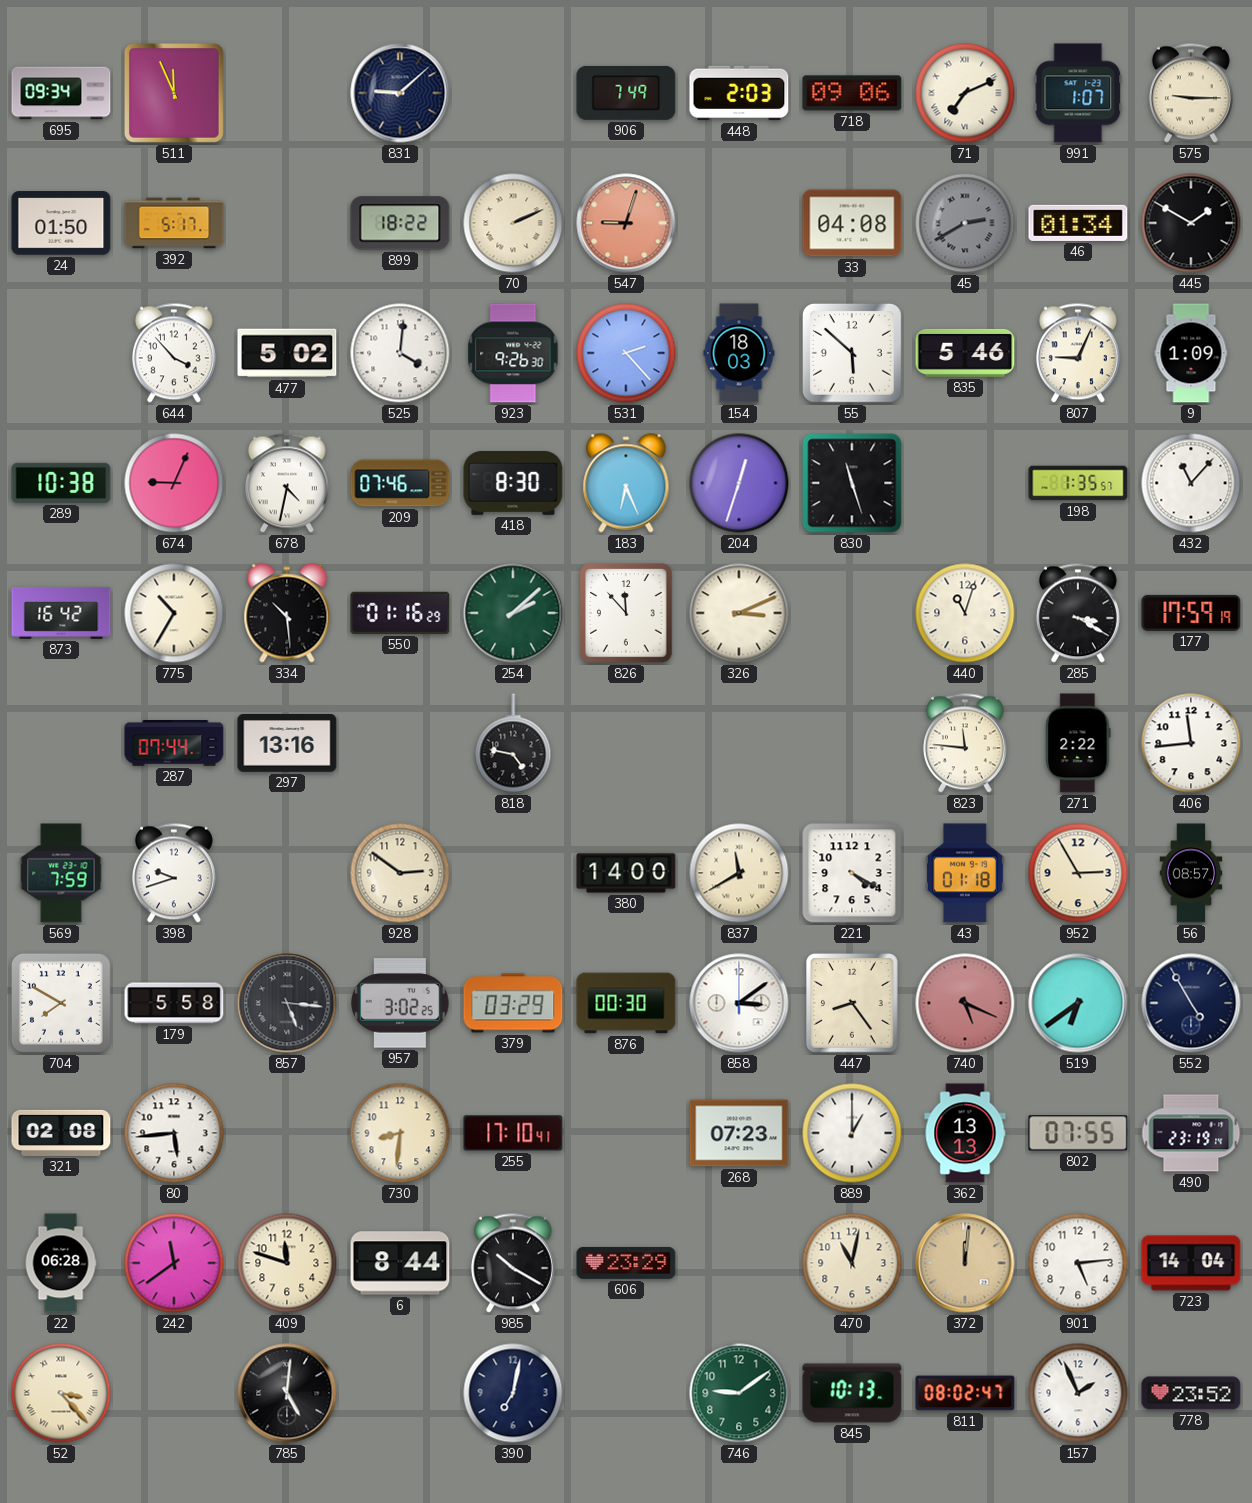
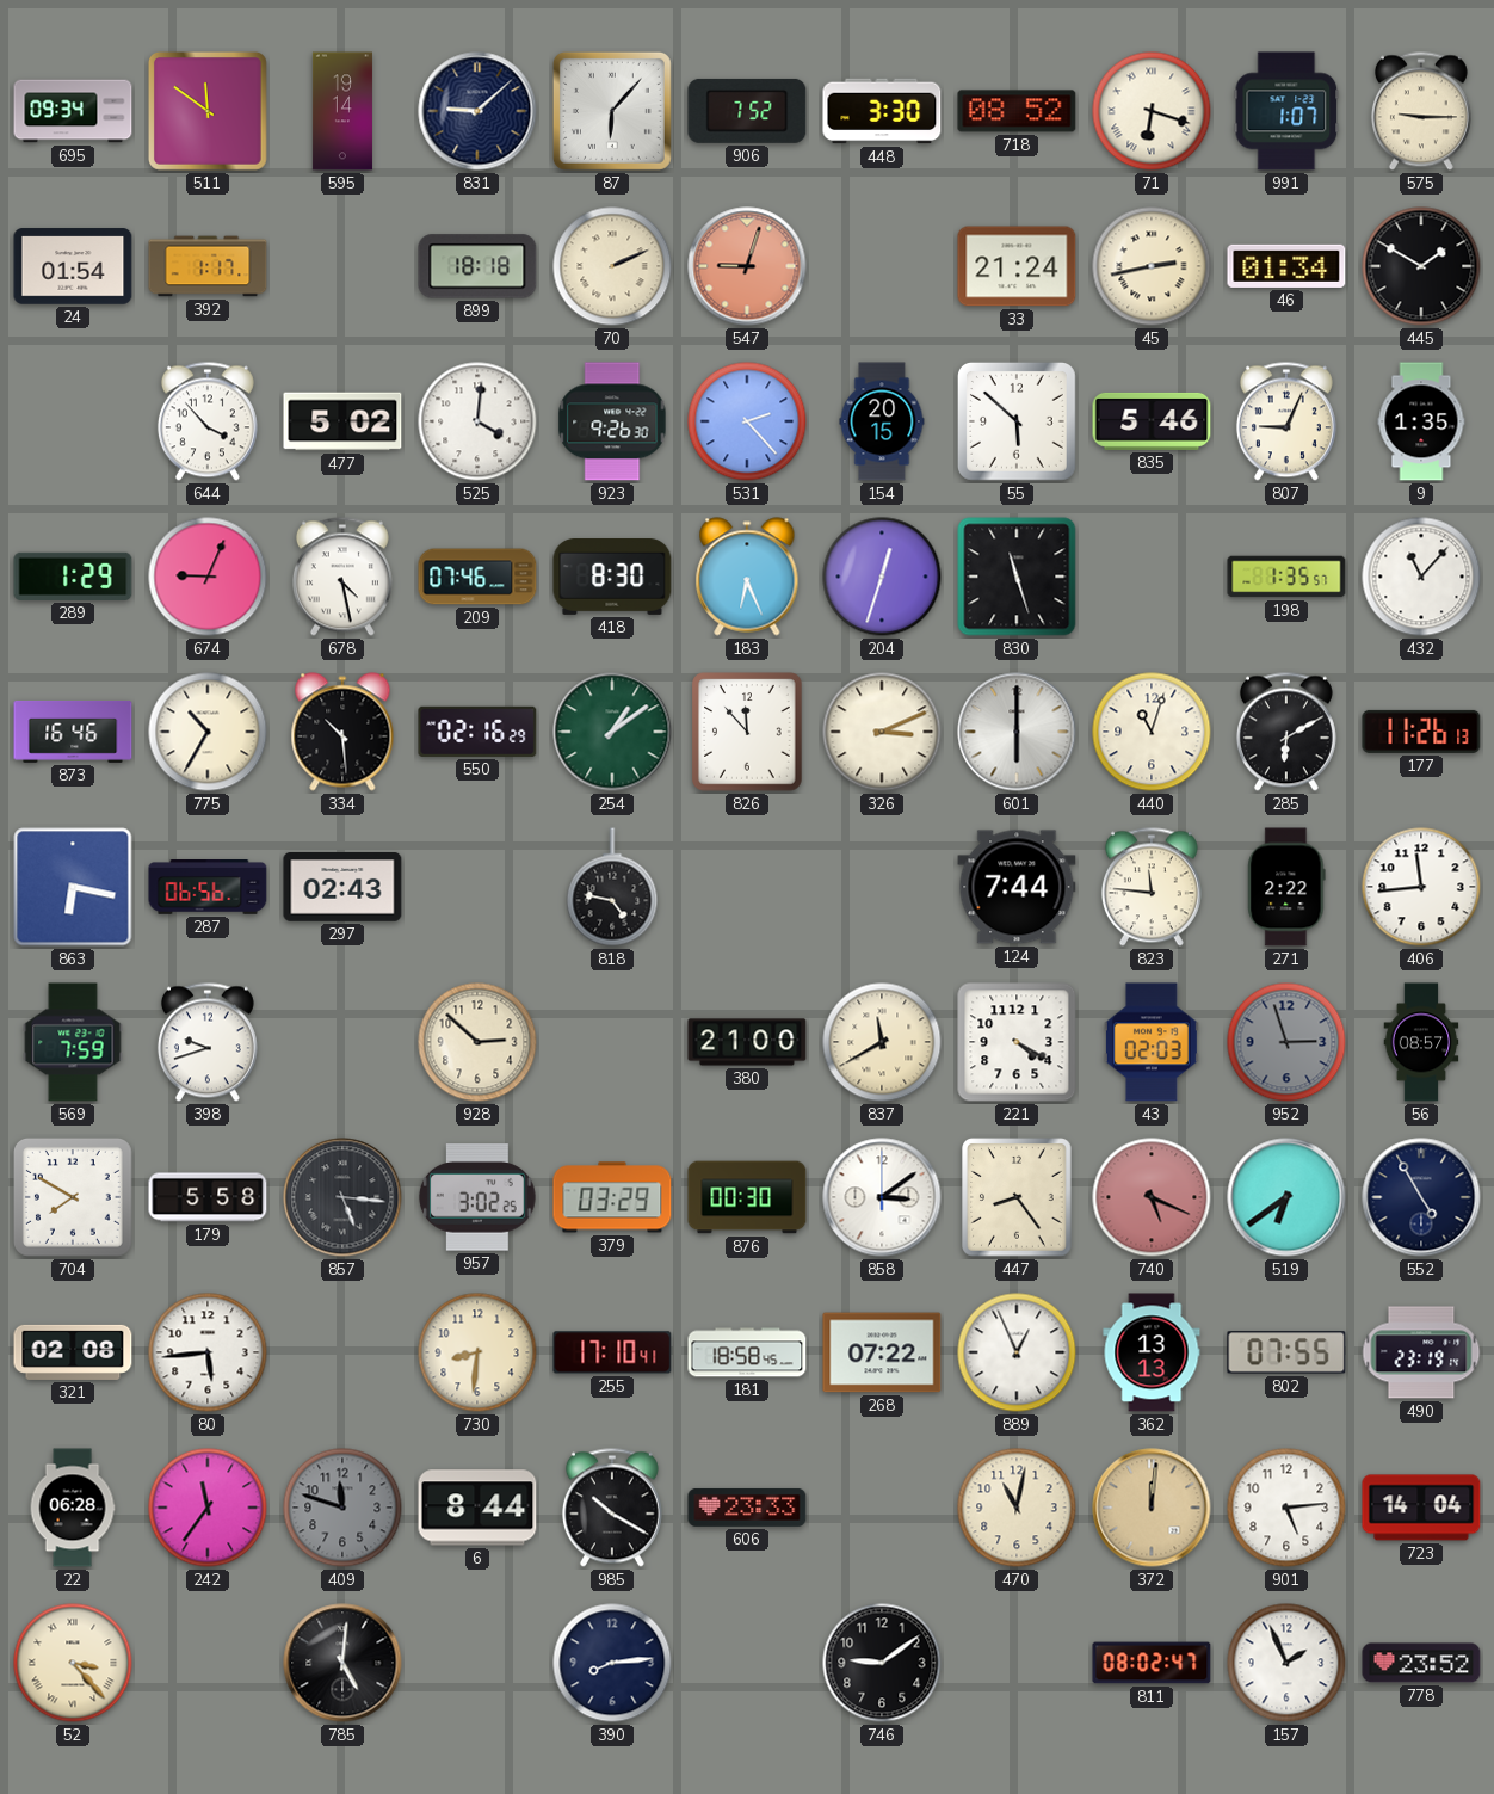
511: 11:56 -> 11:51
595: none -> 19:14
87: none -> 6:07
906: 7:49 -> 7:52
448: 2:03 -> 3:30
718: 09:06 -> 08:52
71: 7:11 -> 6:18
24: 01:50 -> 01:54
392: 5:17 -> 1:17
899: 18:22 -> 18:18
33: 04:08 -> 21:24
45: 2:40 -> 2:43
45 dial: grey -> cream
154: 18:03 -> 20:15
9: 1:09 -> 1:35
289: 10:38 -> 1:29
678: 4:32 -> 4:28
873: 16:42 -> 16:46
550: 01:16 -> 02:16
254: 2:08 -> 1:09
601: none -> 6:00
285: 3:20 -> 6:10
177: 17:59 -> 11:26
863: none -> 6:17
287: 07:44 -> 06:56
297: 13:16 -> 02:43
124: none -> 7:44
928: 2:51 -> 2:52
380: 14:00 -> 21:00
43: 01:18 -> 02:03
952: 2:55 -> 2:57
952 dial: cream -> grey
181: none -> 18:58
268: 07:23 -> 07:22
889: 1:00 -> 12:56
242: 11:39 -> 11:36
409 dial: cream -> grey
606: 23:29 -> 23:33
390: 7:02 -> 8:14
746 dial: green -> black
845: 10:13 -> none
